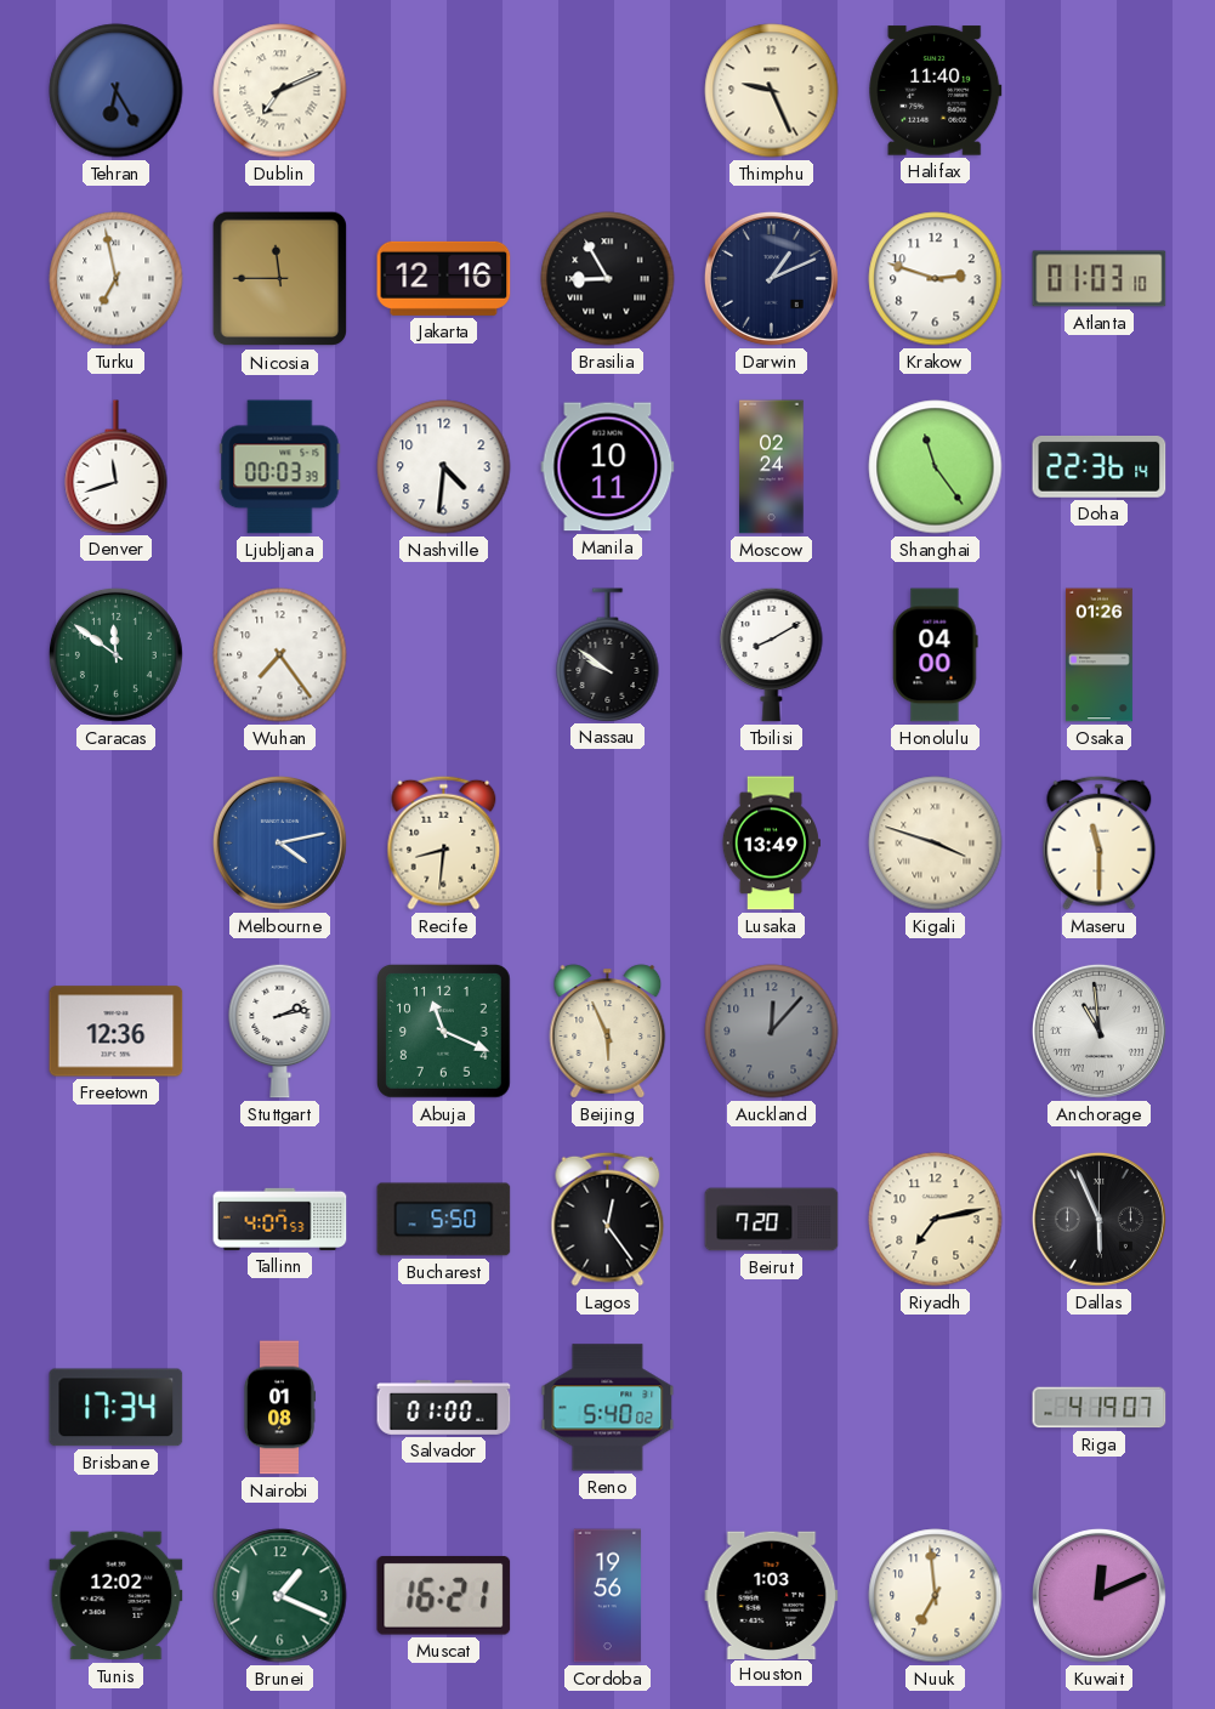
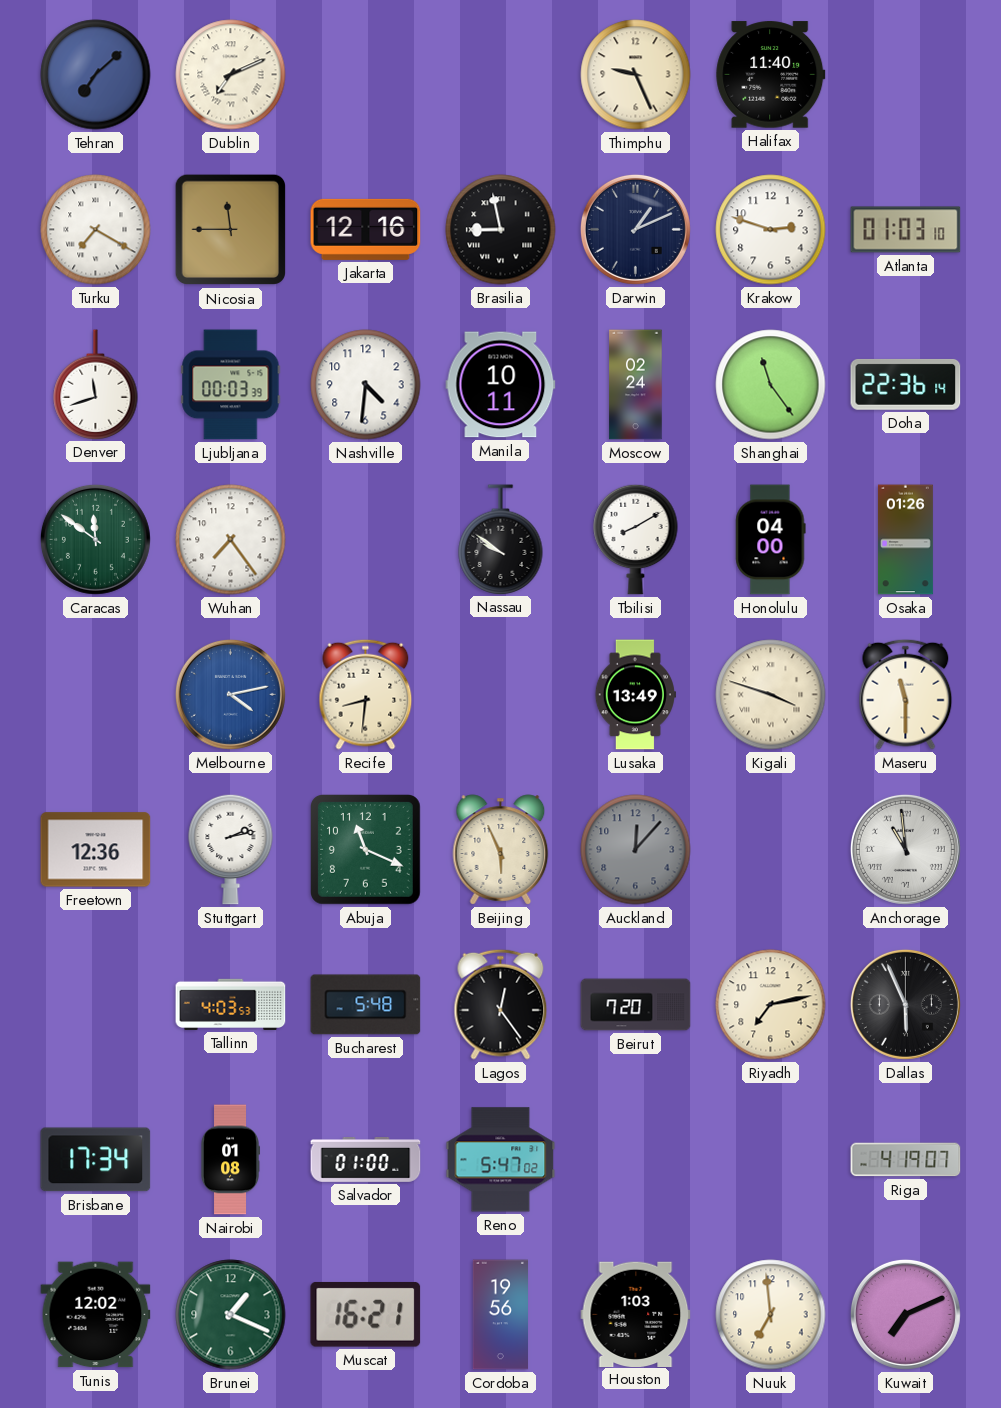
Tehran: 6:25 -> 7:08
Turku: 6:58 -> 7:20
Brasilia: 8:55 -> 8:58
Tallinn: 4:07 -> 4:03
Bucharest: 5:50 -> 5:48
Reno: 5:40 -> 5:47
Kuwait: 12:11 -> 7:11
